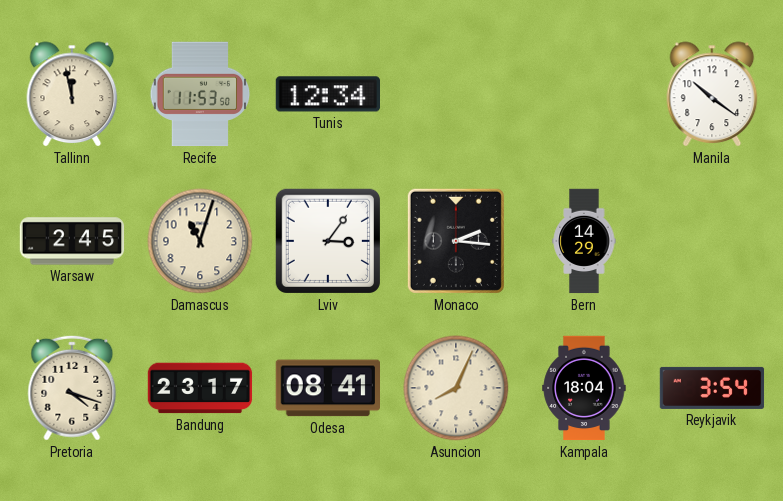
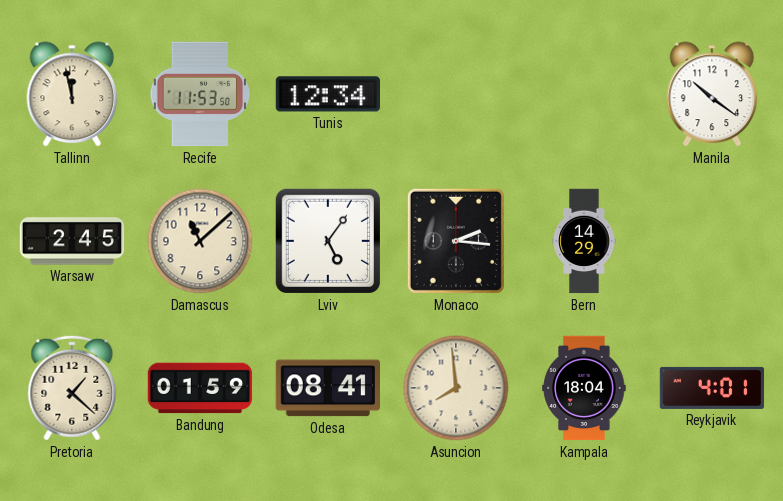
Damascus: 11:03 -> 11:08
Lviv: 3:06 -> 5:06
Pretoria: 4:18 -> 1:22
Bandung: 23:17 -> 01:59
Asuncion: 8:04 -> 7:59
Reykjavik: 3:54 -> 4:01
